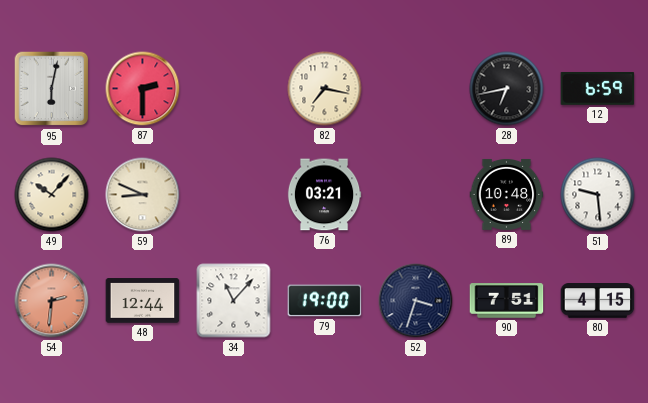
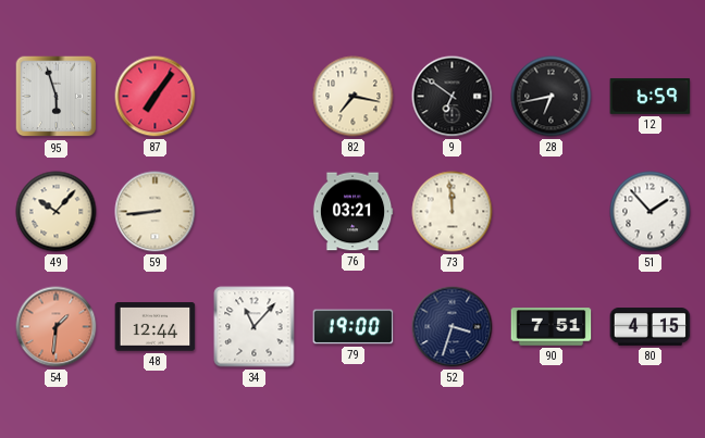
95: 6:02 -> 5:57
87: 2:30 -> 7:06
9: none -> 6:51
59: 8:49 -> 8:44
73: none -> 11:59
89: 10:48 -> none
51: 9:29 -> 1:53
54: 2:31 -> 1:31
